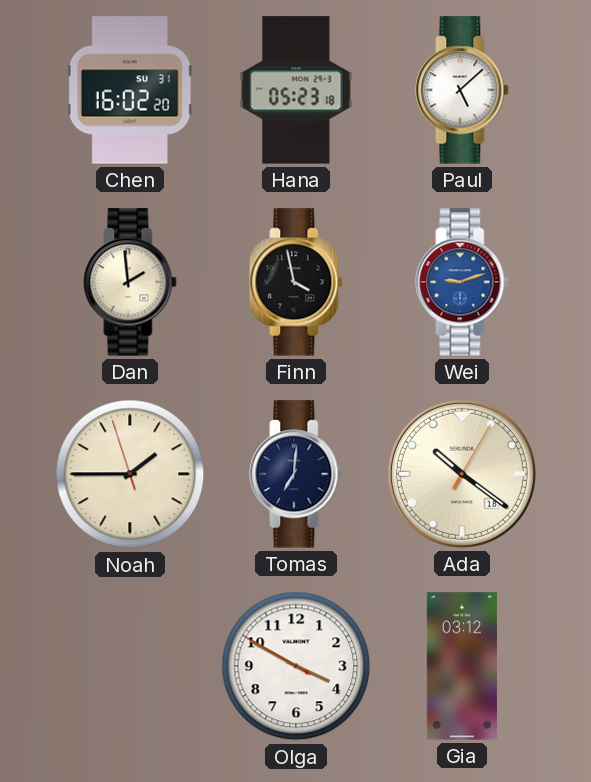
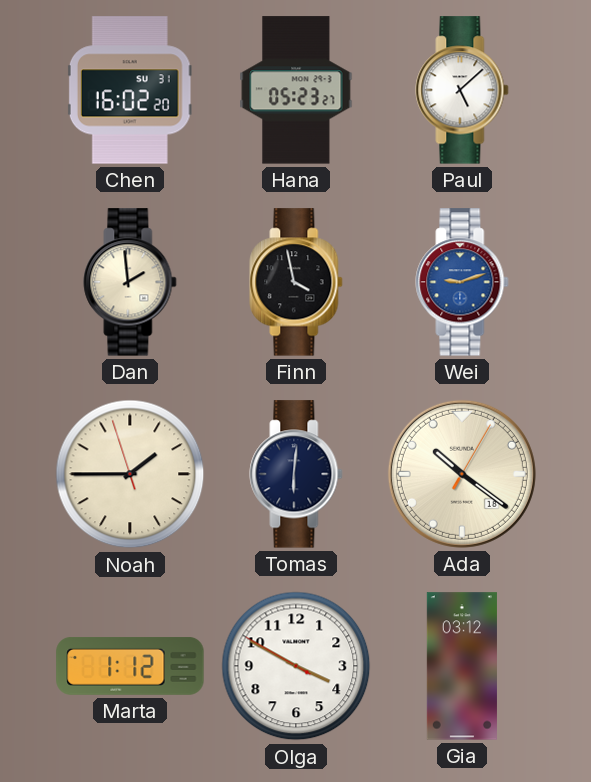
Hana: 05:23:18 -> 05:23:27
Tomas: 7:01 -> 6:01
Marta: none -> 1:12
